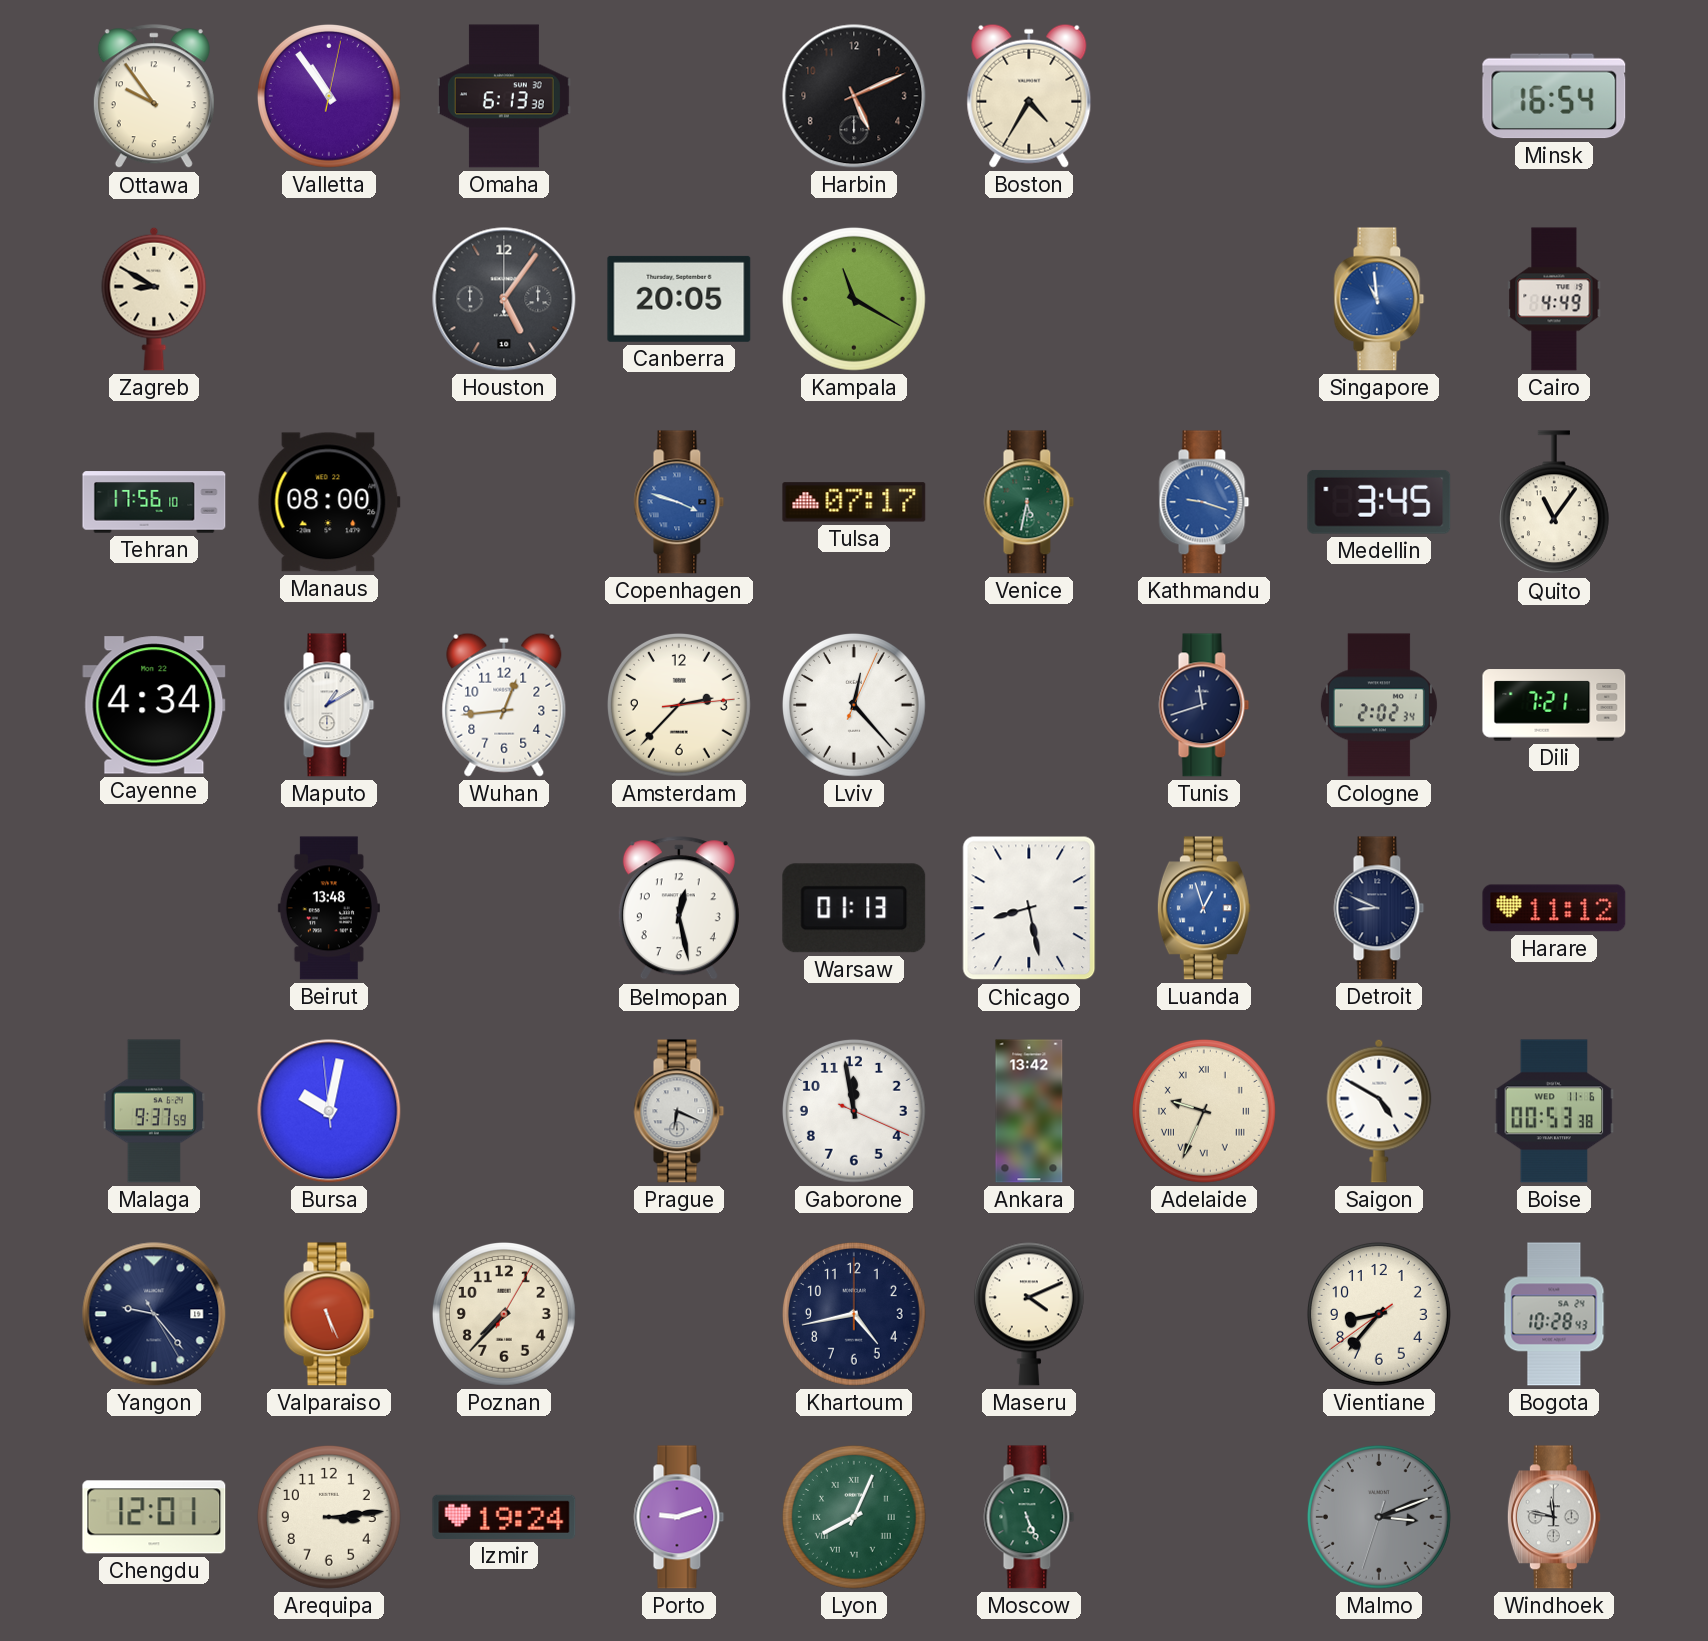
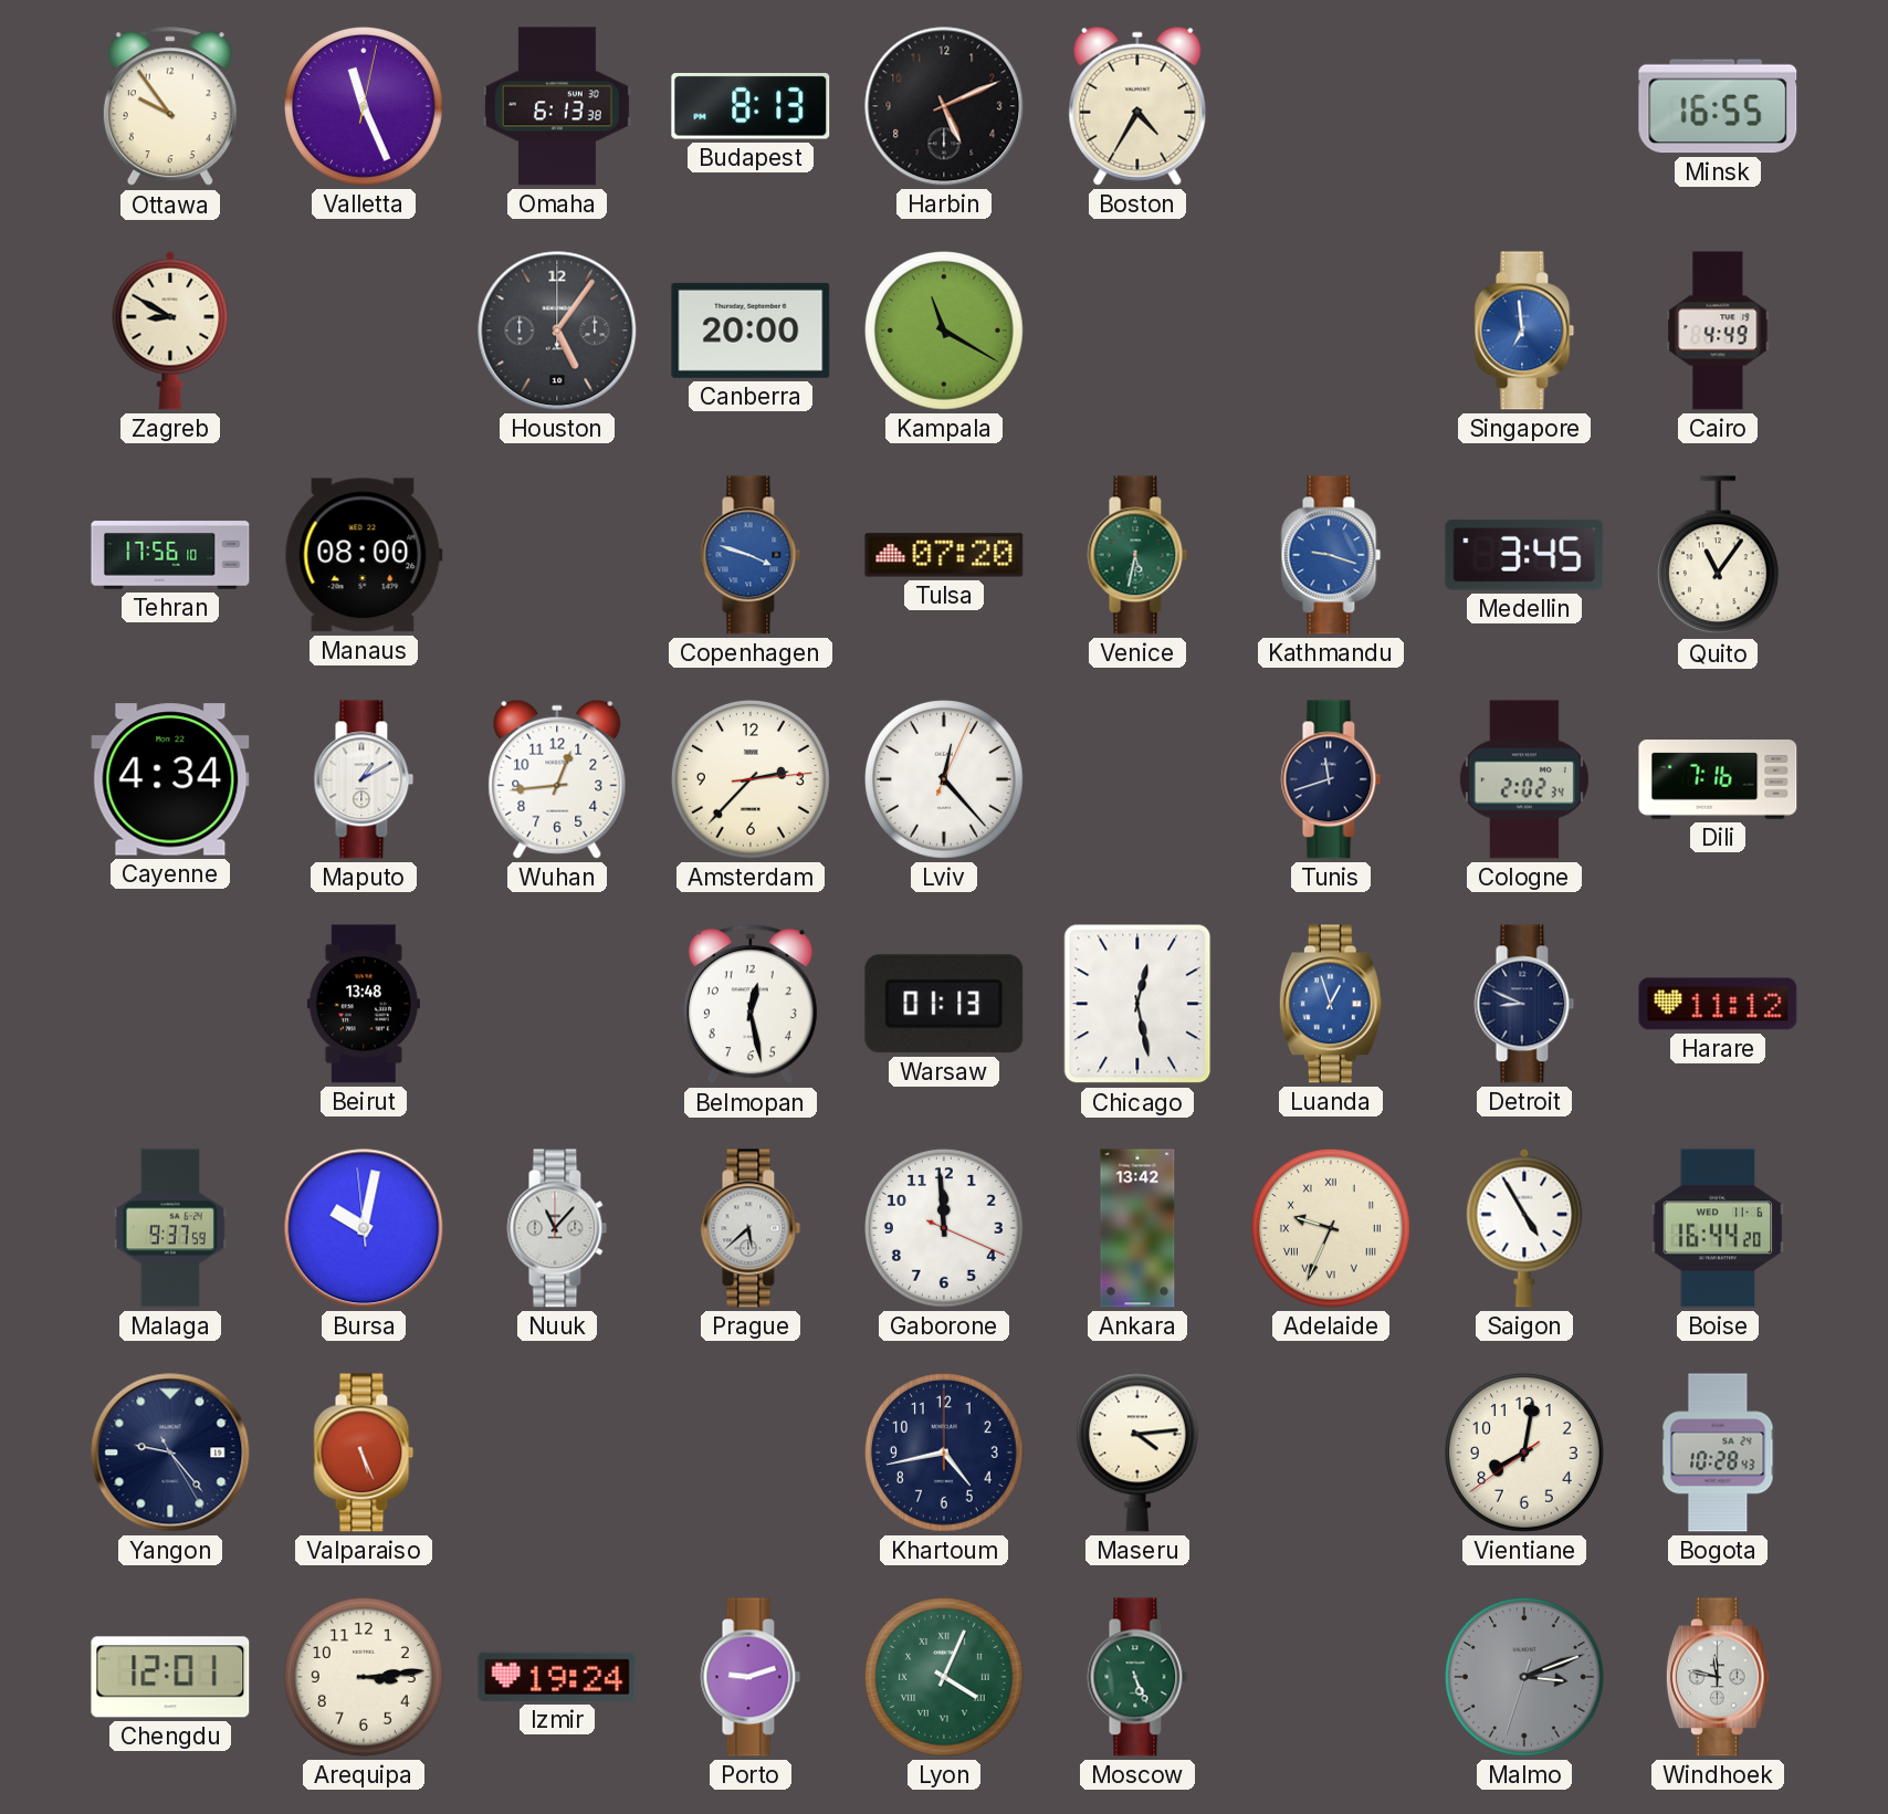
Valletta: 10:54 -> 11:26
Budapest: none -> 8:13
Minsk: 16:54 -> 16:55
Canberra: 20:05 -> 20:00
Singapore: 10:59 -> 6:59
Tulsa: 07:17 -> 07:20
Dili: 7:21 -> 7:16
Chicago: 8:28 -> 12:28
Nuuk: none -> 11:07
Prague: 6:19 -> 5:38
Gaborone: 11:58 -> 11:59
Saigon: 4:50 -> 4:55
Boise: 00:53 -> 16:44
Poznan: 7:37 -> none
Maseru: 4:11 -> 4:14
Vientiane: 8:36 -> 8:01
Lyon: 8:04 -> 4:04
